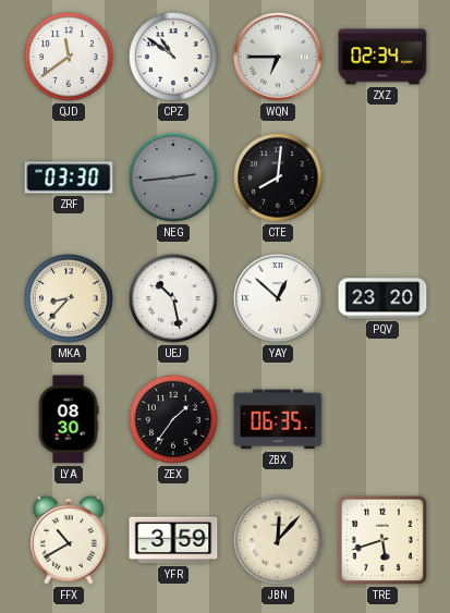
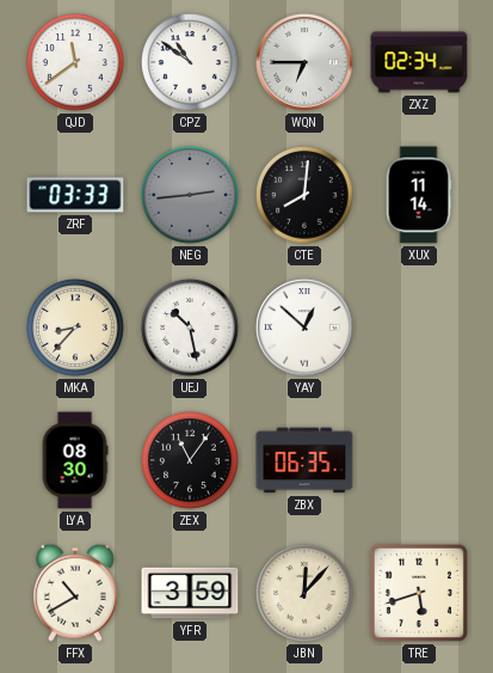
ZRF: 03:30 -> 03:33
XUX: none -> 11:14
PQV: 23:20 -> none
ZEX: 1:36 -> 11:06
